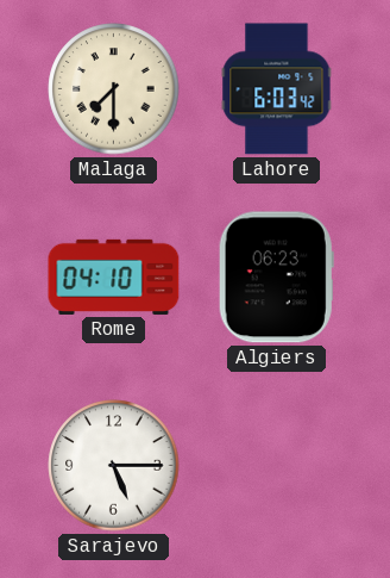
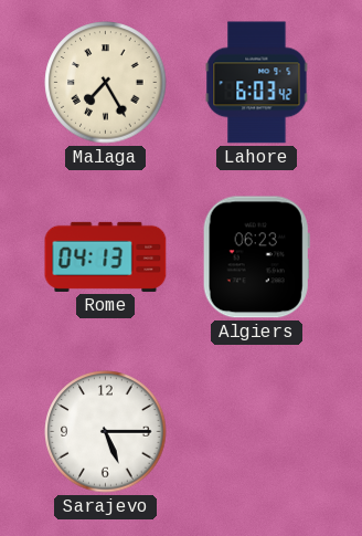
Malaga: 7:30 -> 7:25
Rome: 04:10 -> 04:13
